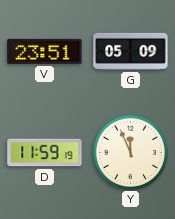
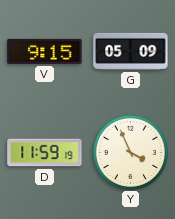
V: 23:51 -> 9:15
Y: 11:56 -> 3:56
